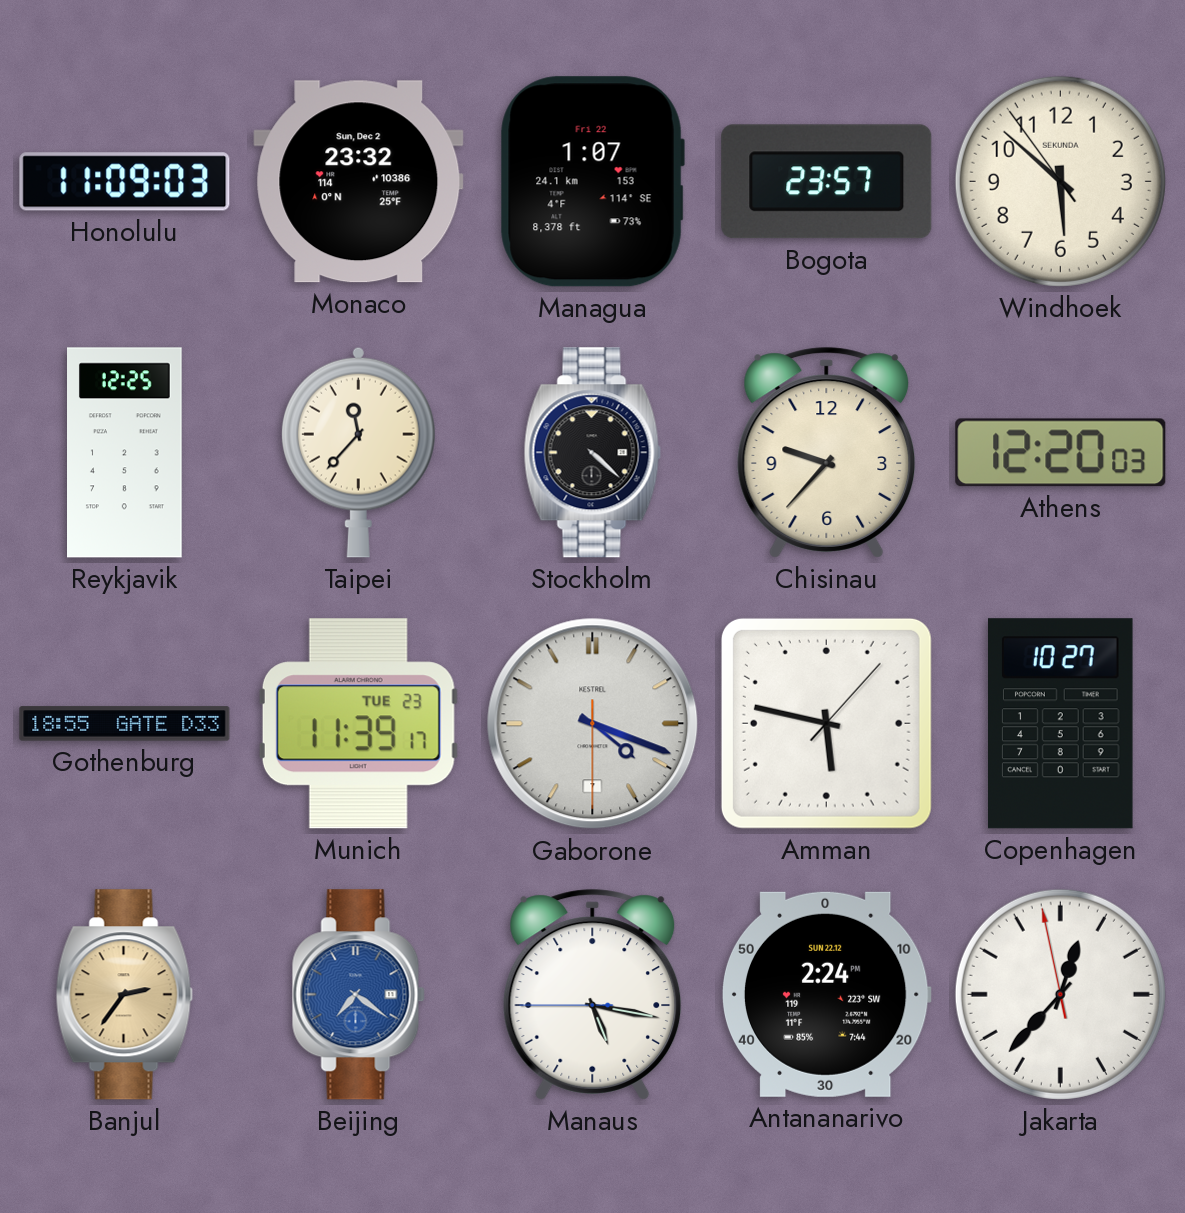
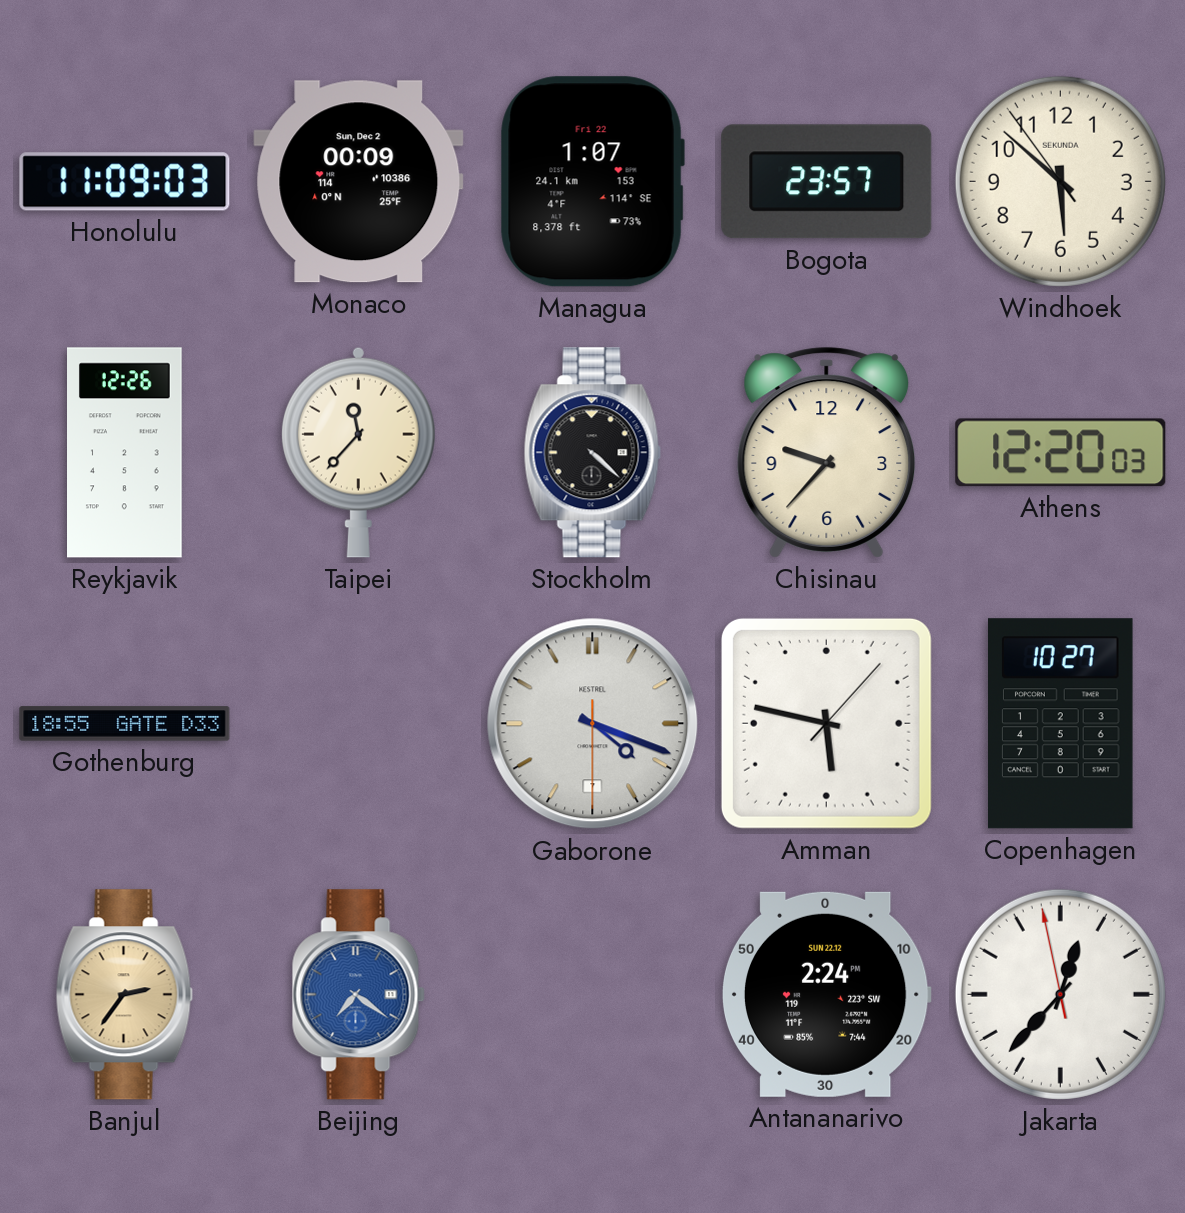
Monaco: 23:32 -> 00:09
Reykjavik: 12:25 -> 12:26
Munich: 11:39 -> none
Manaus: 5:16 -> none
